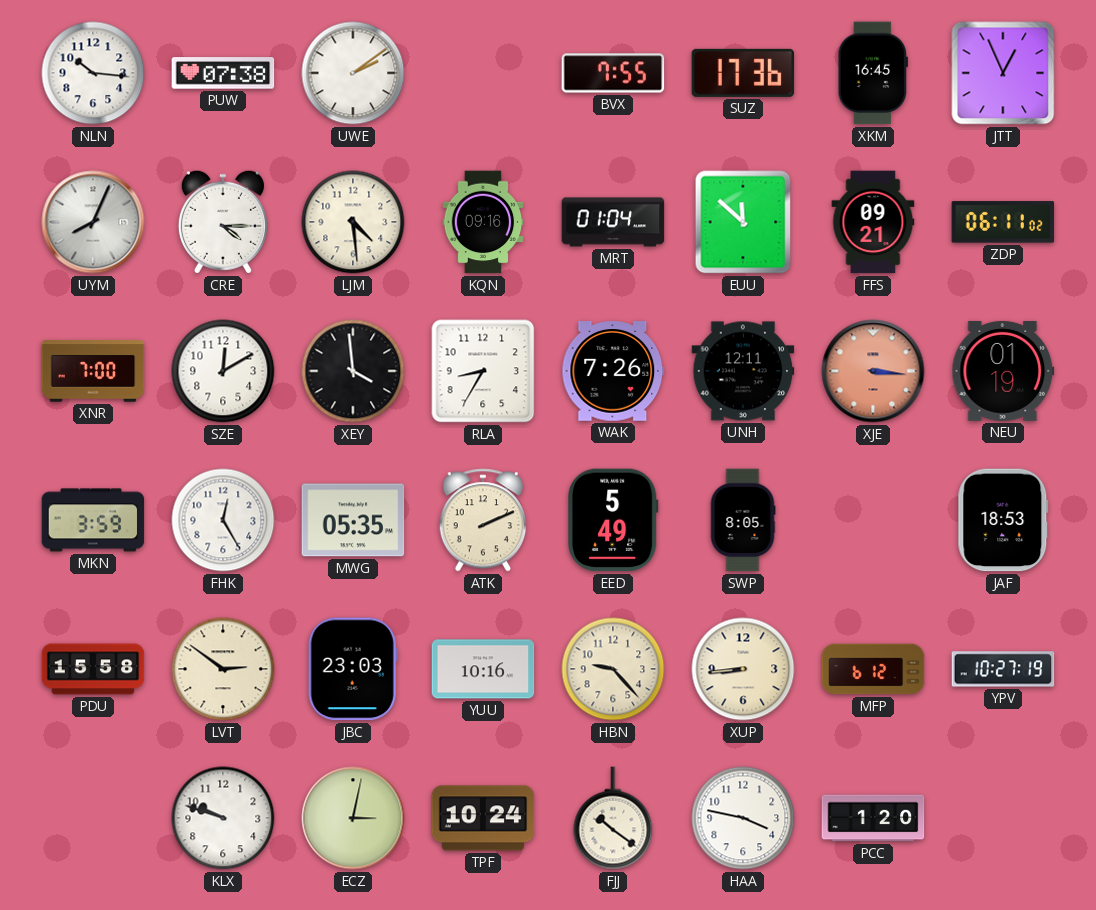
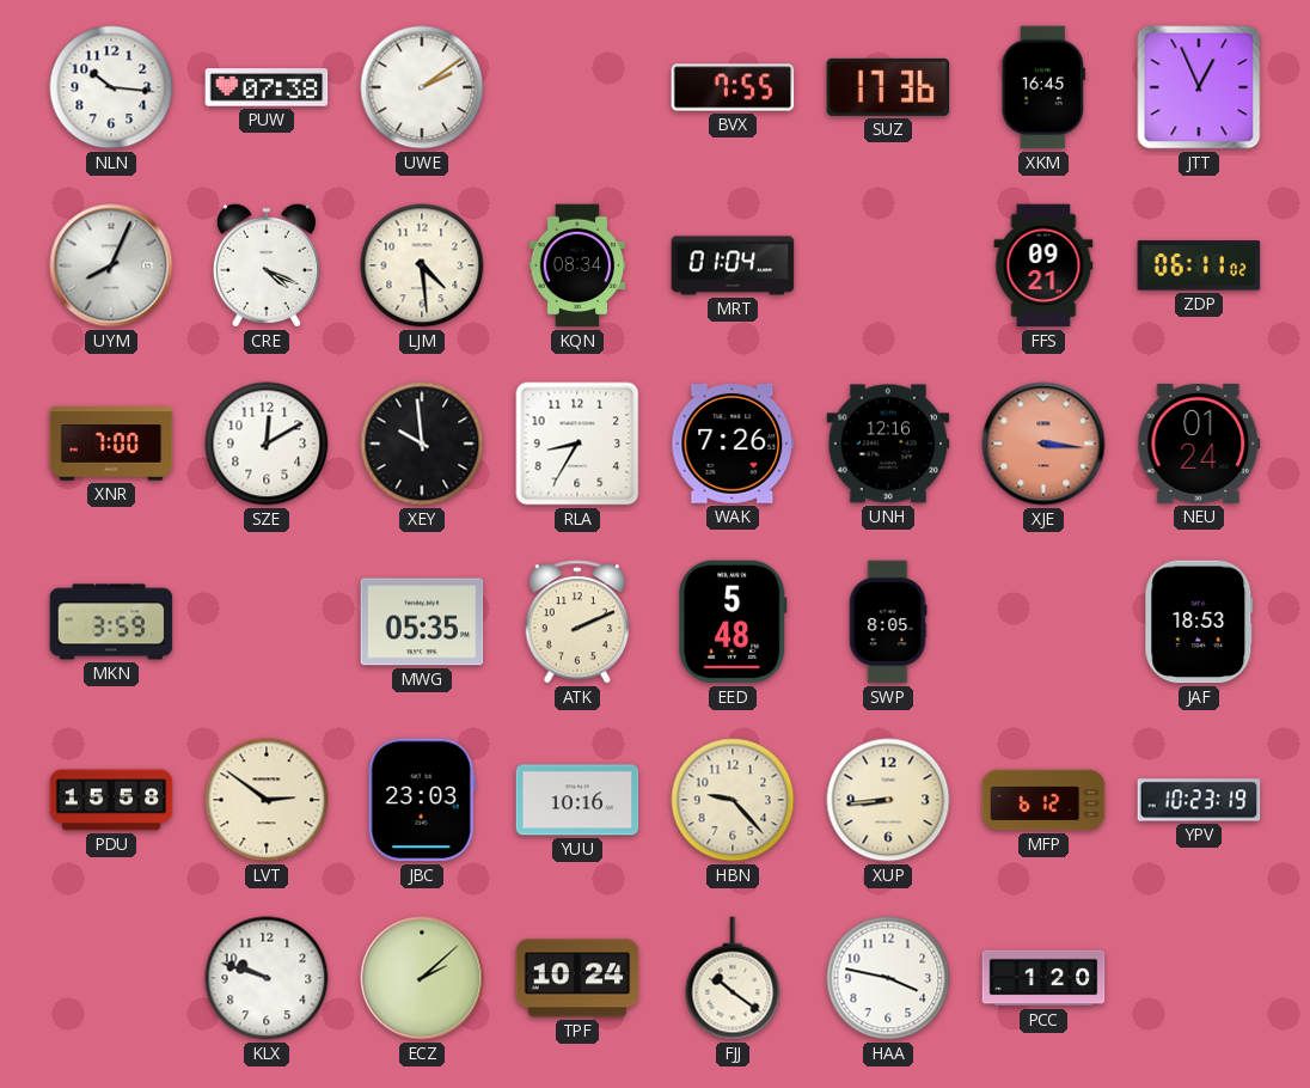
CRE: 4:15 -> 4:19
KQN: 09:16 -> 08:34
EUU: 11:52 -> none
XEY: 3:59 -> 9:59
UNH: 12:11 -> 12:16
NEU: 01:19 -> 01:24
FHK: 12:25 -> none
EED: 5:49 -> 5:48
YPV: 10:27 -> 10:23
ECZ: 3:02 -> 2:08
